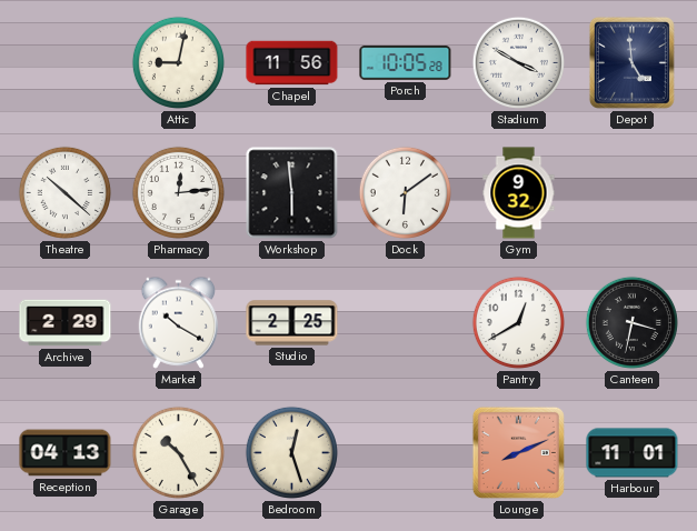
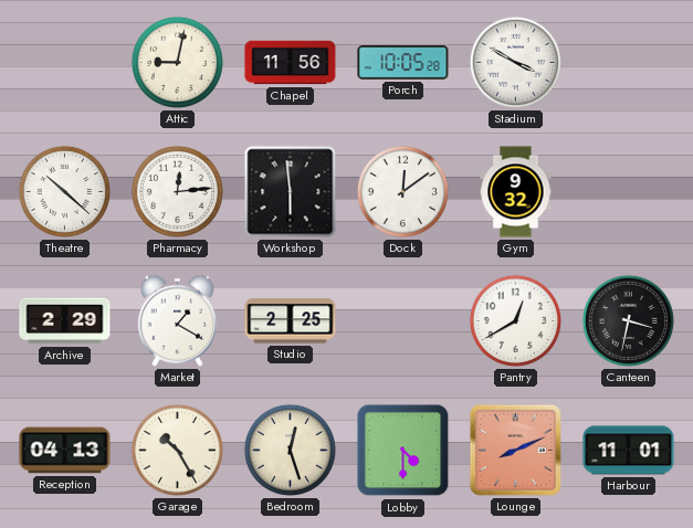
Depot: 4:59 -> none
Dock: 6:09 -> 12:09
Market: 10:20 -> 1:20
Lobby: none -> 4:30
